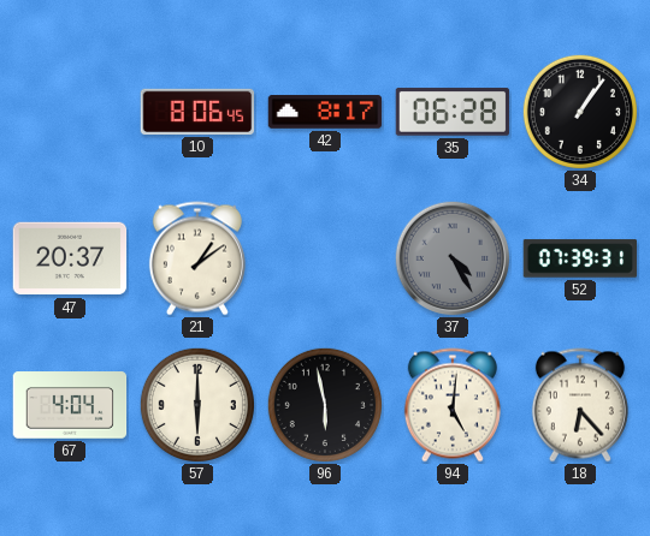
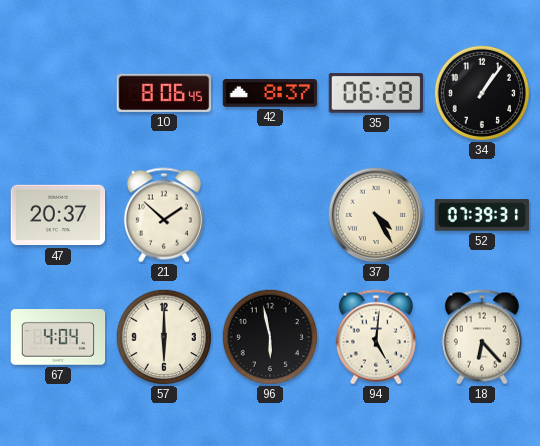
42: 8:17 -> 8:37
21: 1:09 -> 1:52
37 dial: grey -> cream
